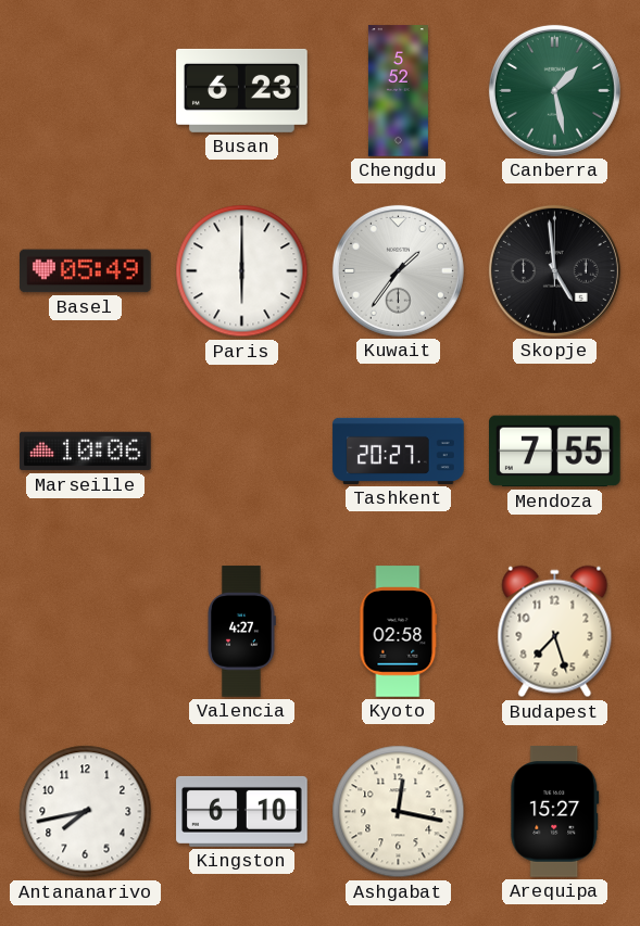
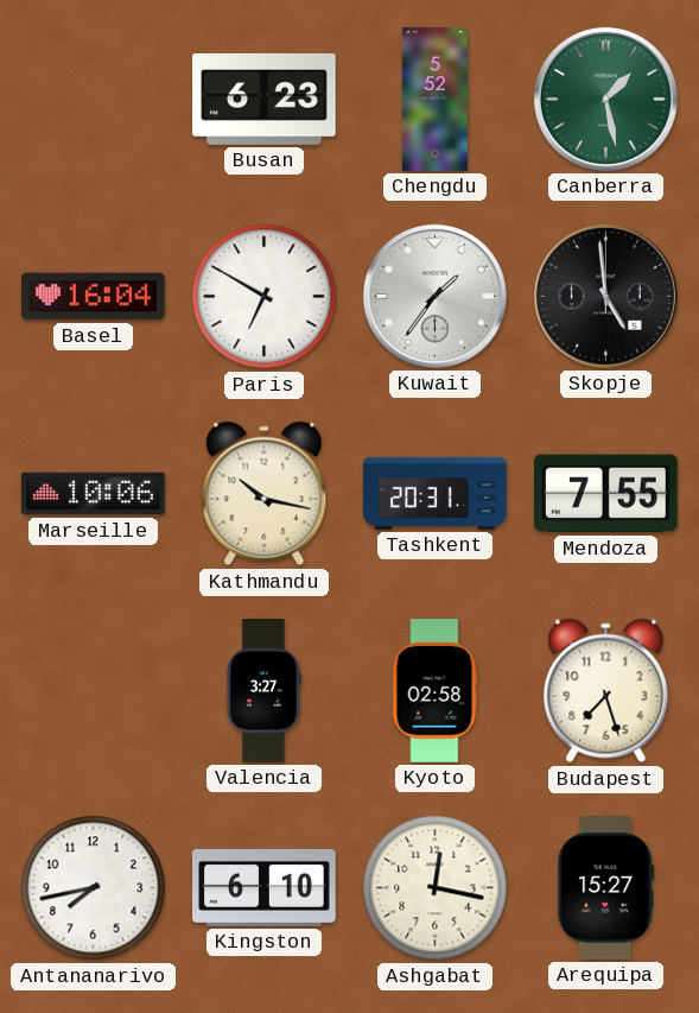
Basel: 05:49 -> 16:04
Paris: 6:00 -> 6:50
Kathmandu: none -> 10:17
Tashkent: 20:27 -> 20:31
Valencia: 4:27 -> 3:27
